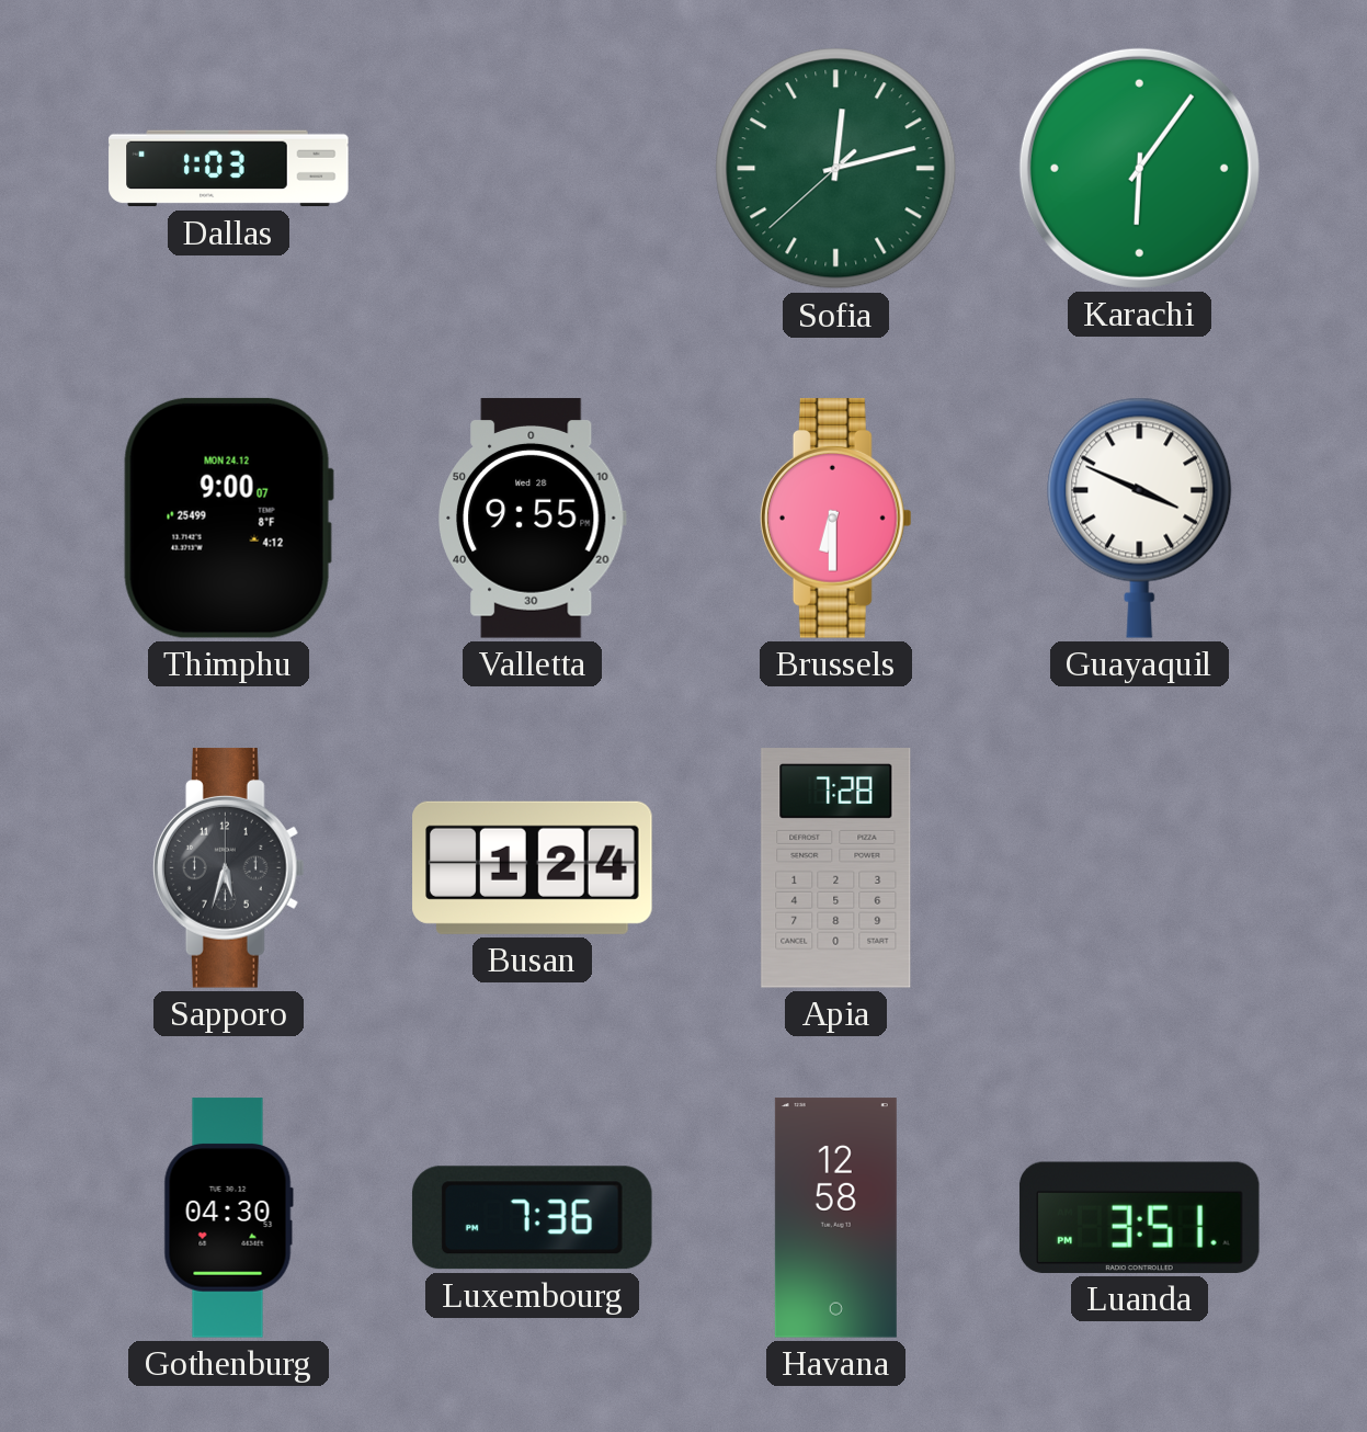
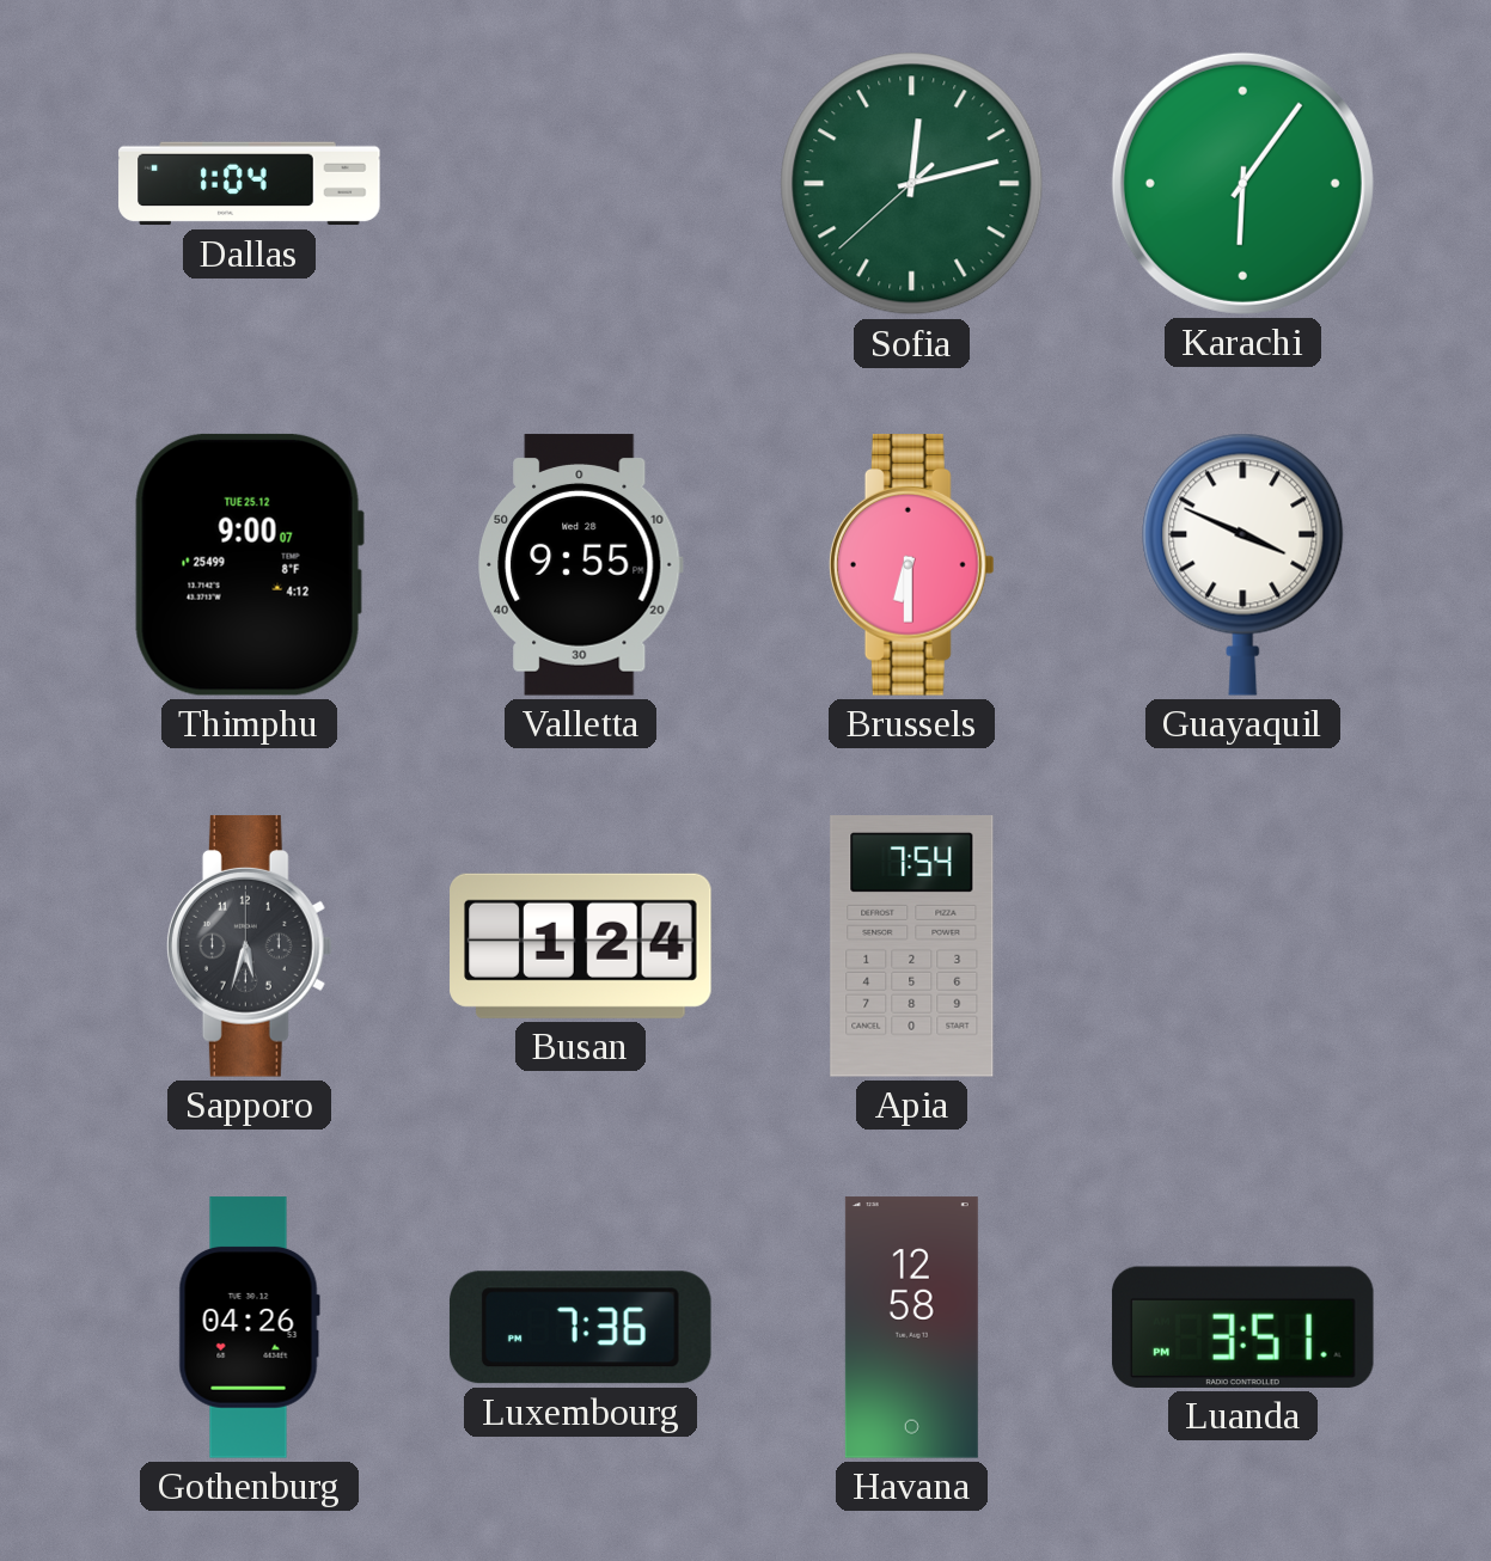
Dallas: 1:03 -> 1:04
Thimphu date: MON 24.12 -> TUE 25.12
Apia: 7:28 -> 7:54
Gothenburg: 04:30 -> 04:26
